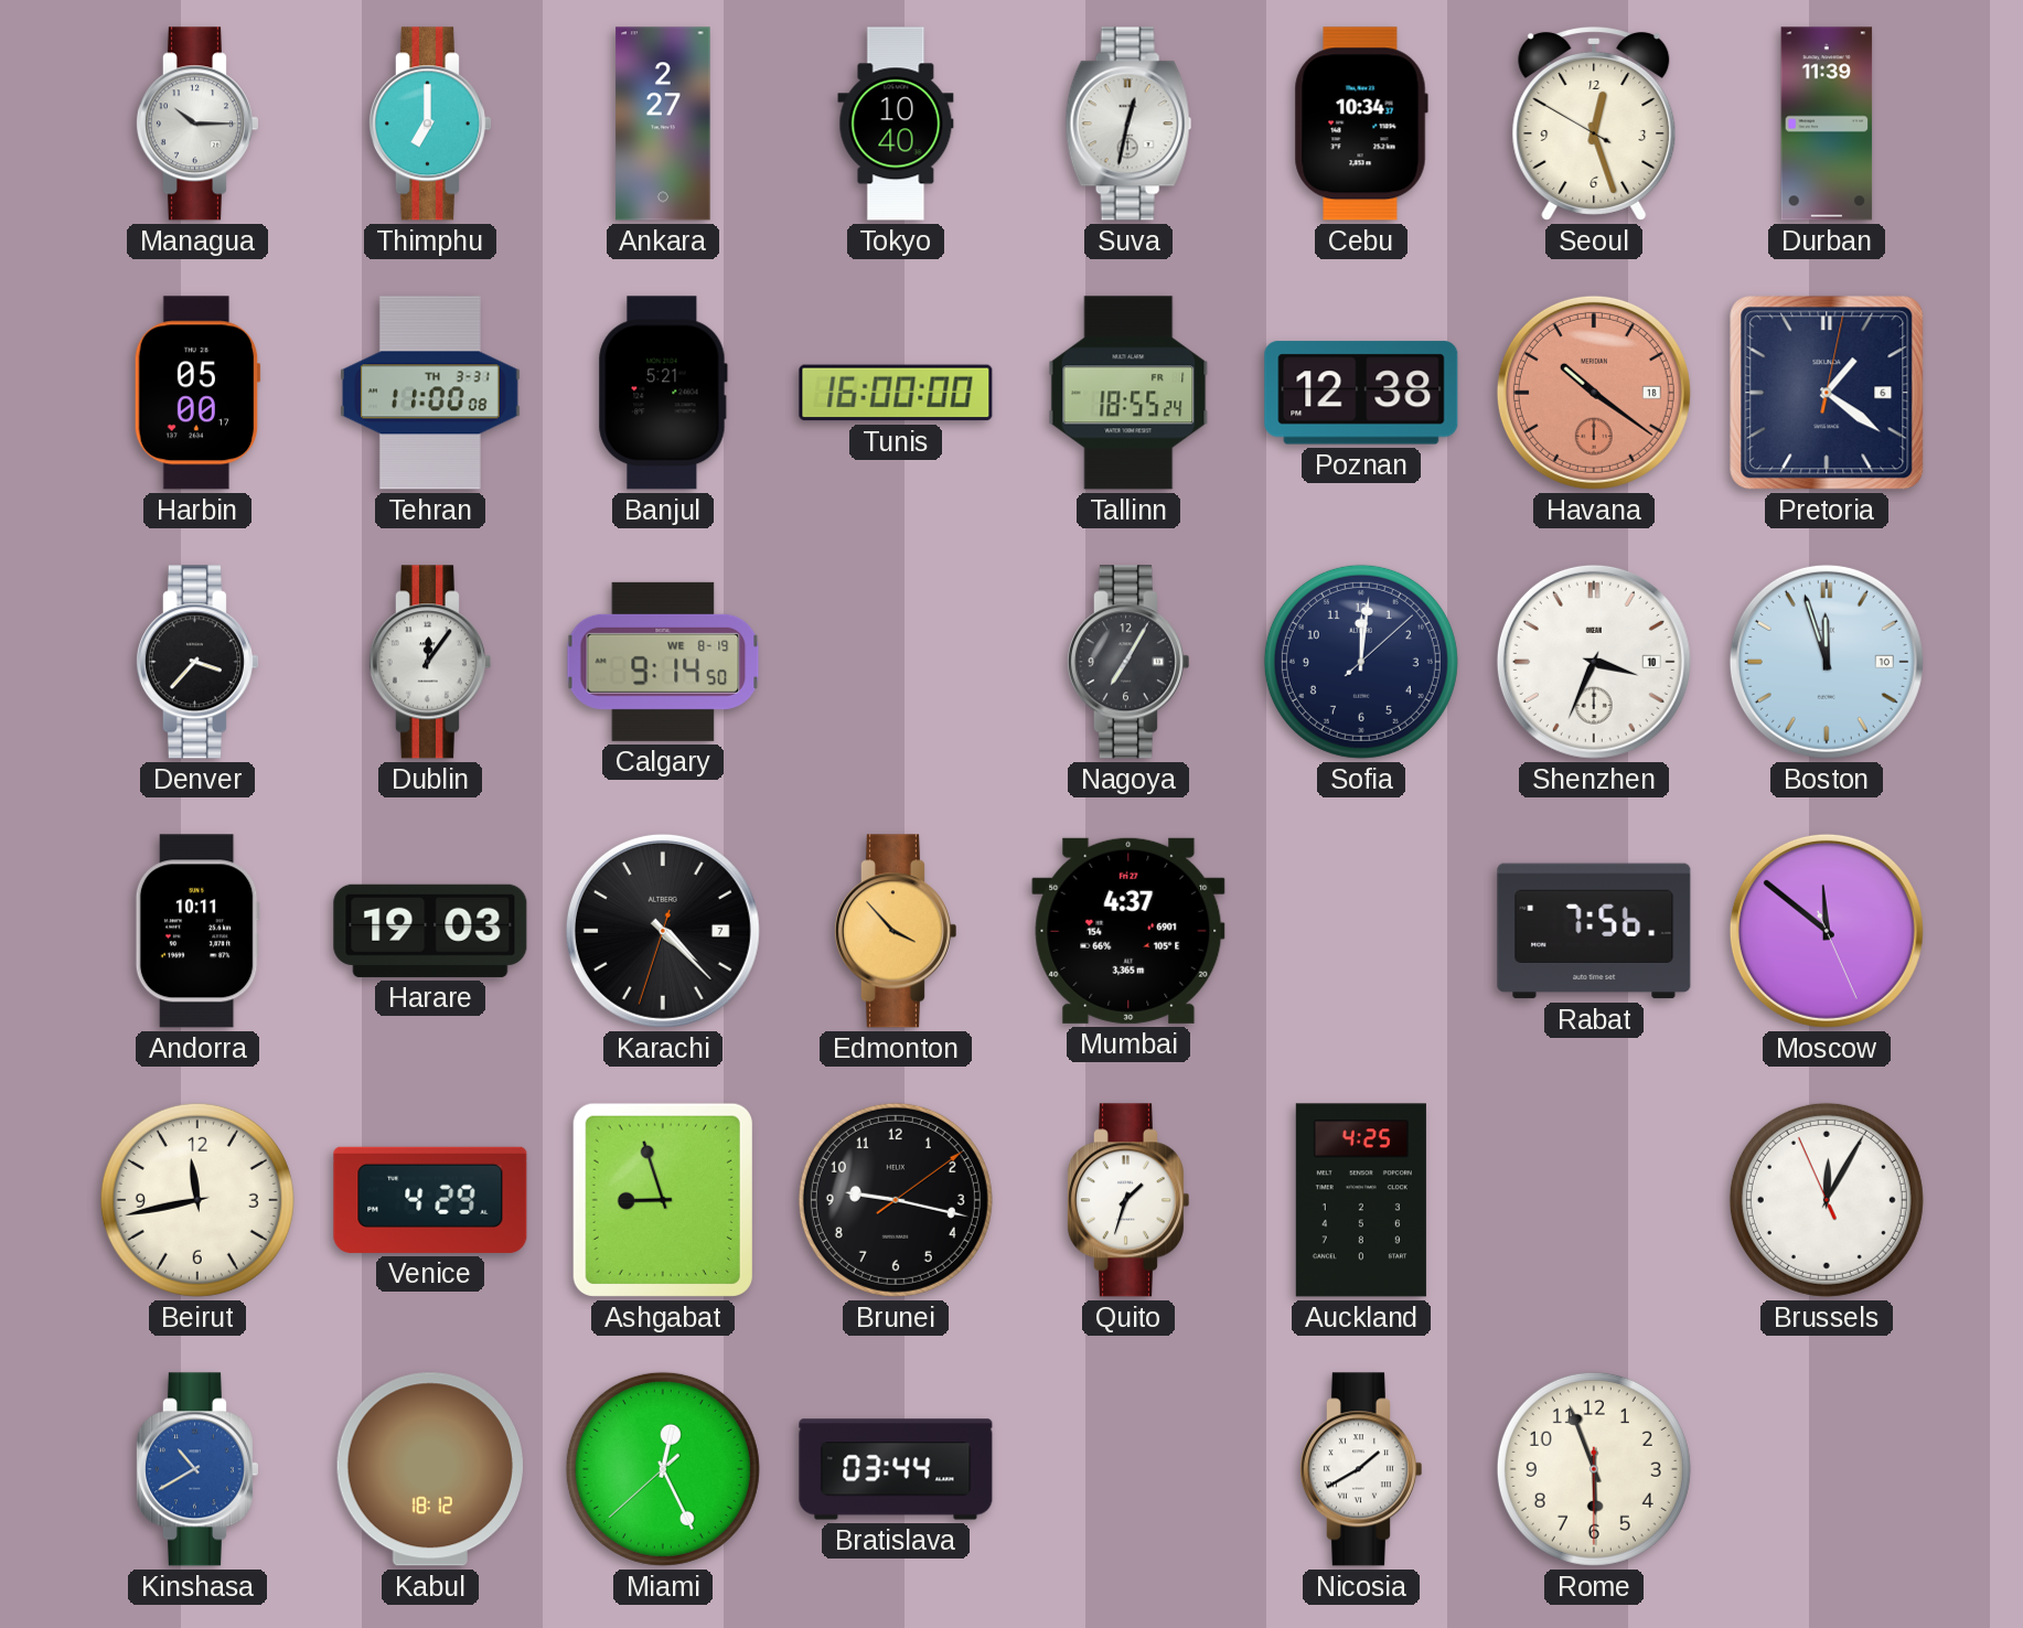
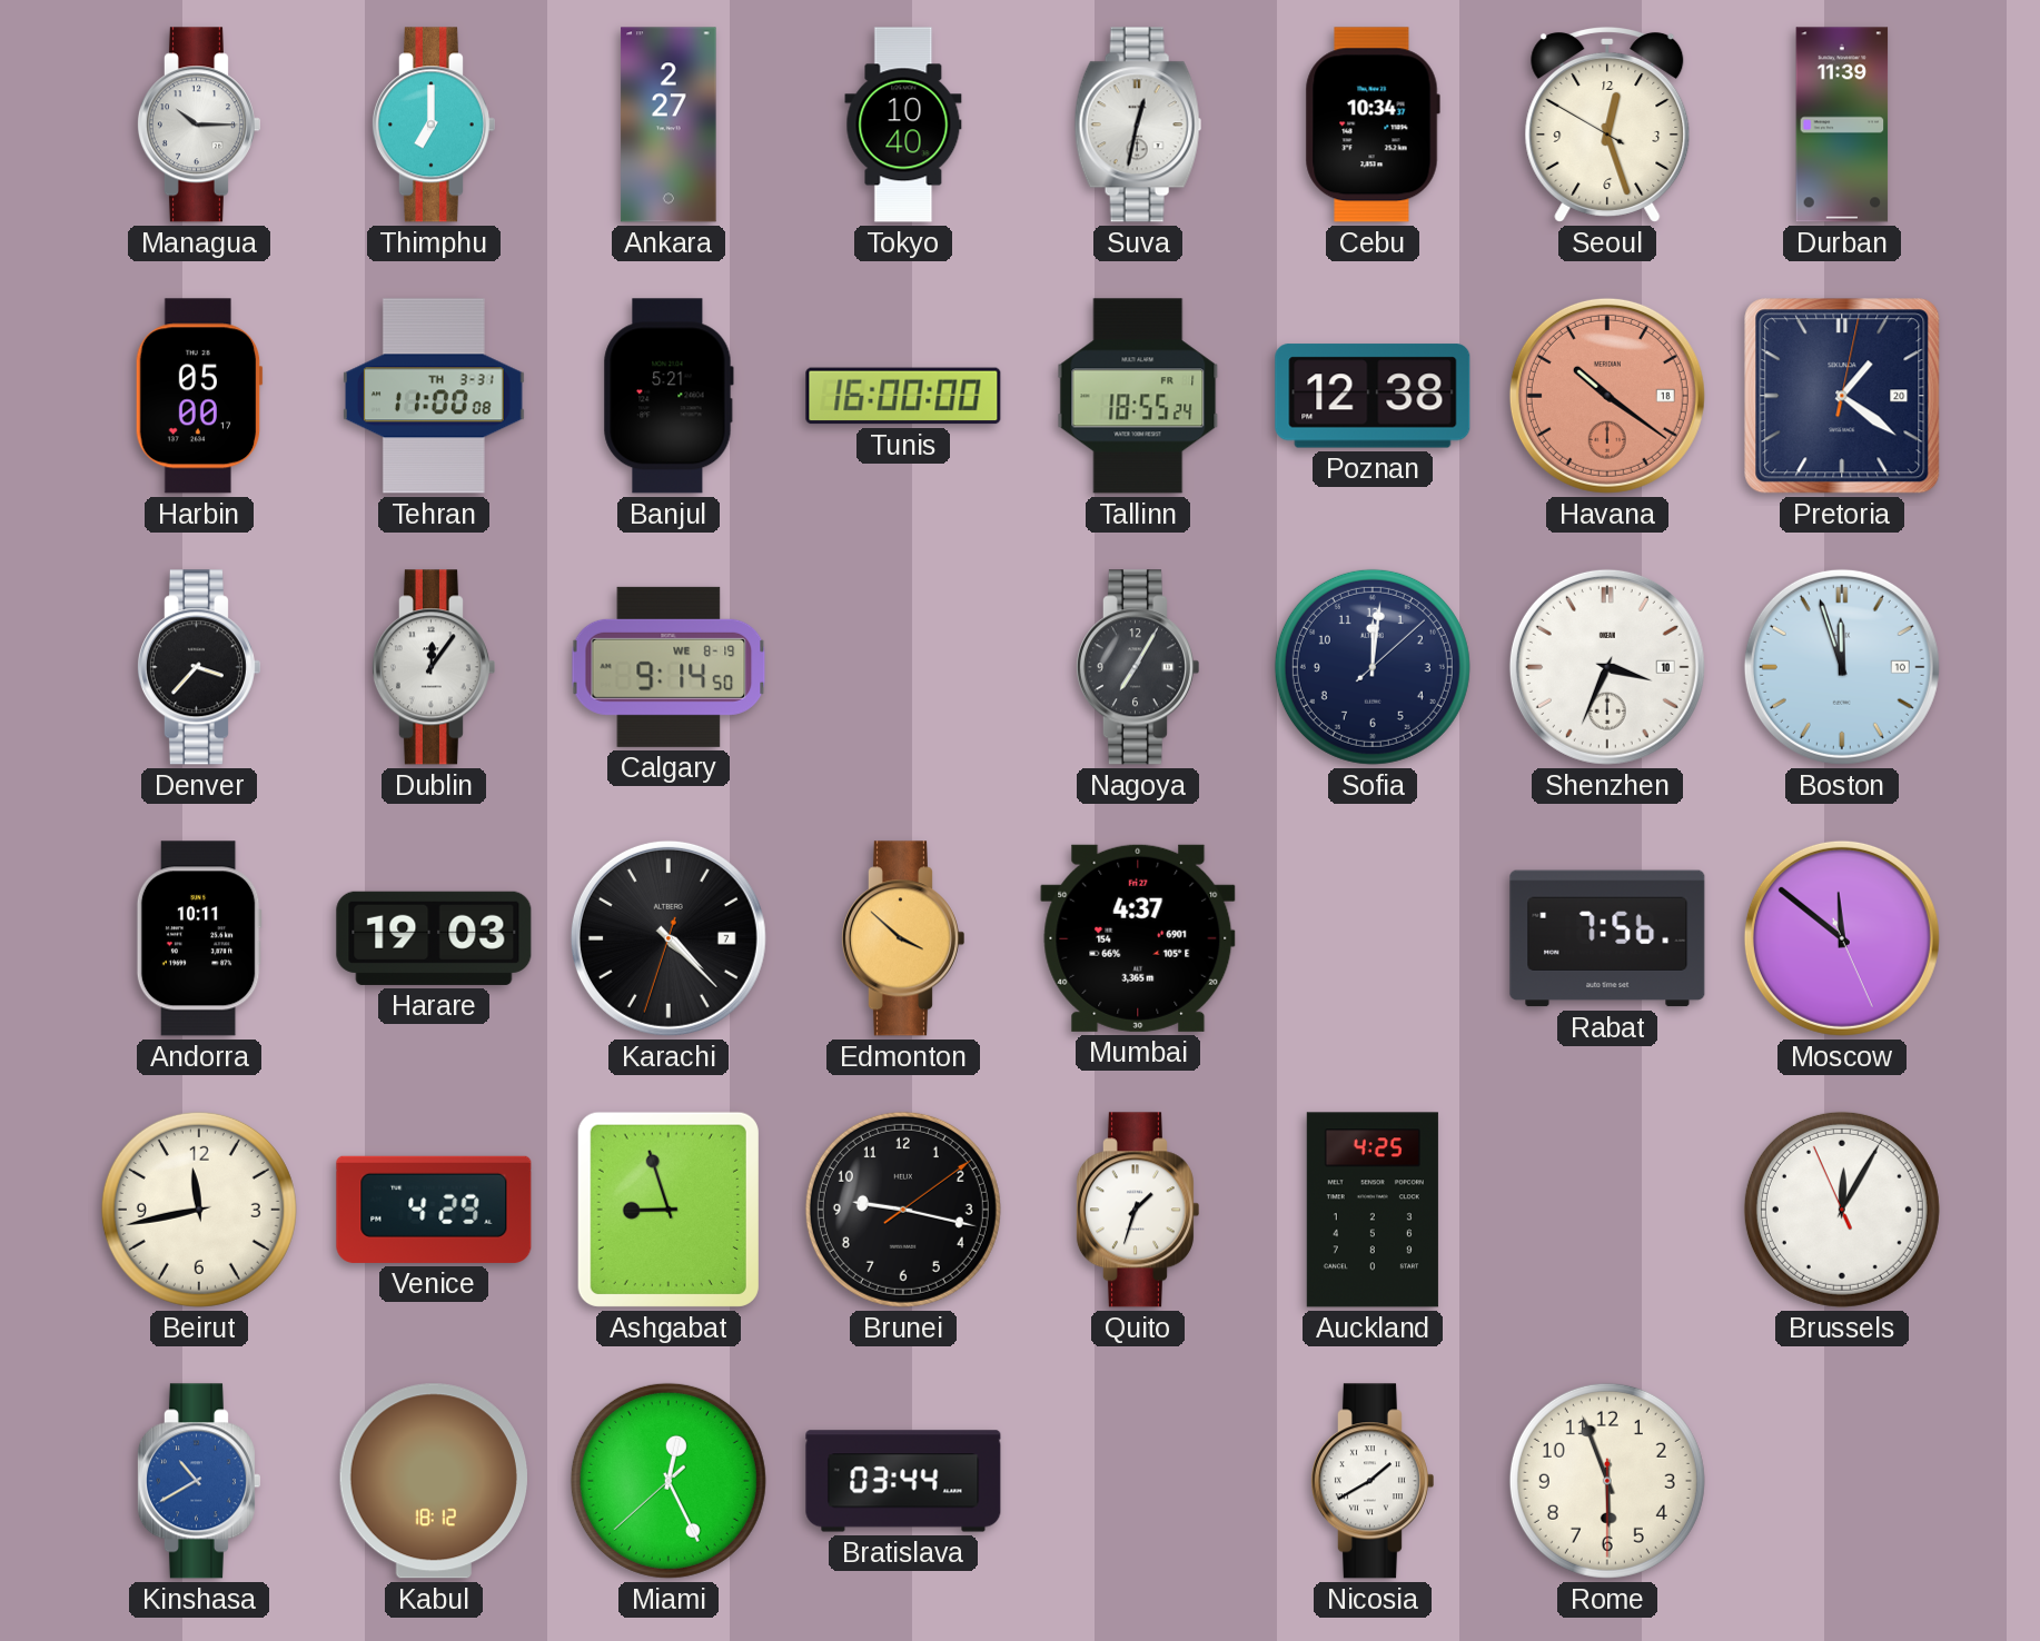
Pretoria date: 6 -> 20
Edmonton: 3:53 -> 3:52
